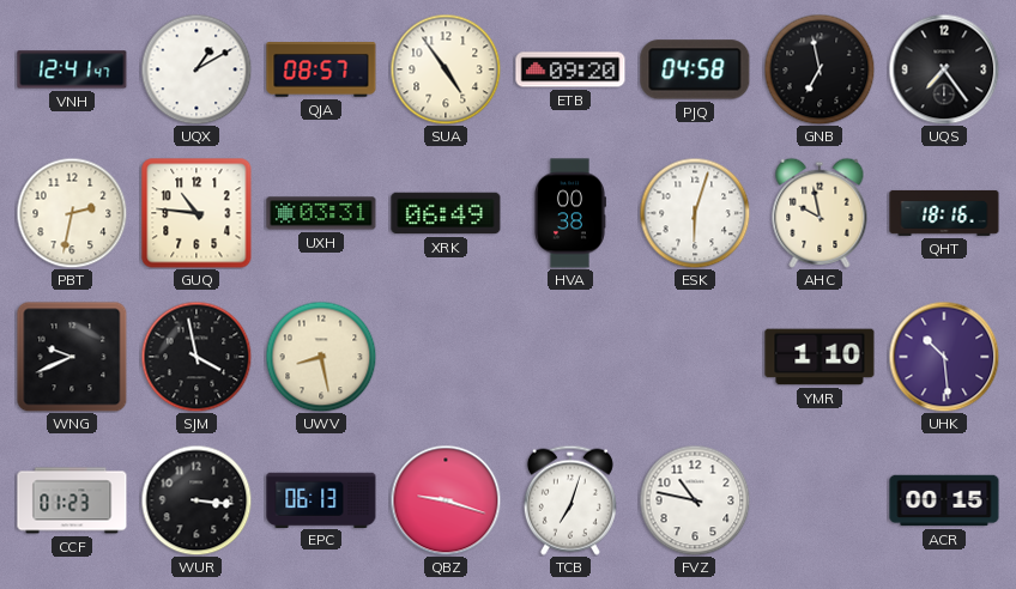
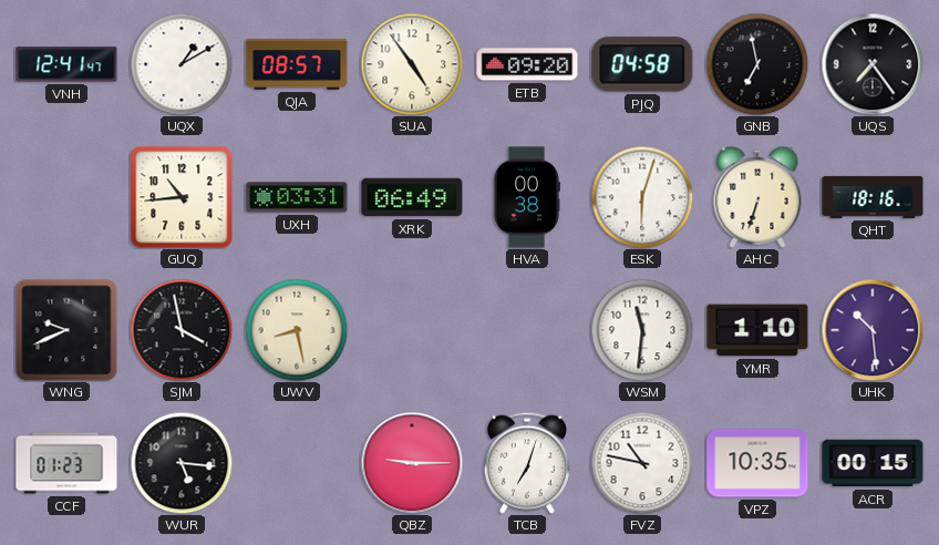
PBT: 2:32 -> none
GUQ: 10:46 -> 10:44
AHC: 9:58 -> 6:33
WSM: none -> 11:31
WUR: 3:16 -> 5:16
EPC: 06:13 -> none
QBZ: 9:18 -> 9:15
VPZ: none -> 10:35
